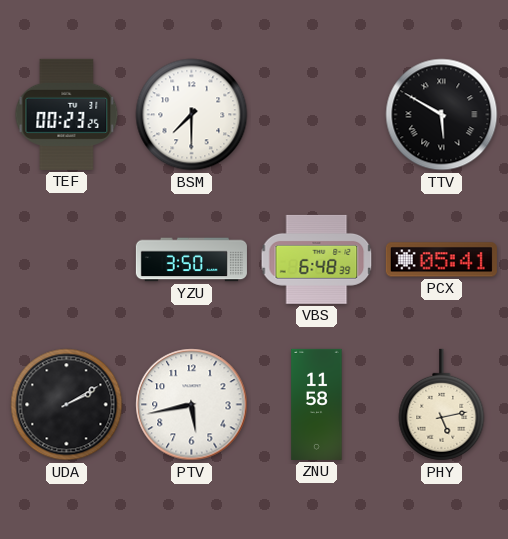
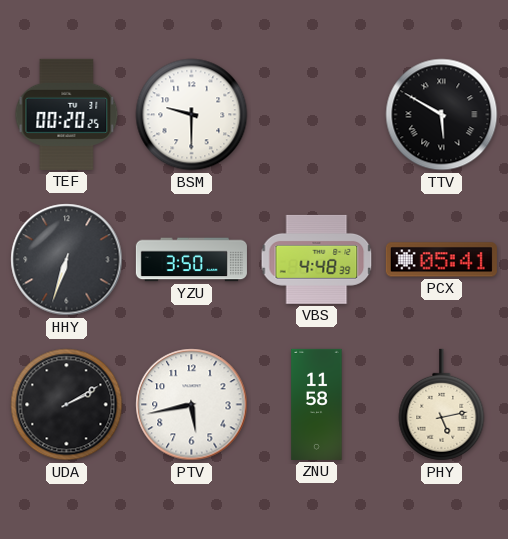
TEF: 00:23 -> 00:20
BSM: 7:30 -> 9:30
HHY: none -> 6:33
VBS: 6:48 -> 4:48
